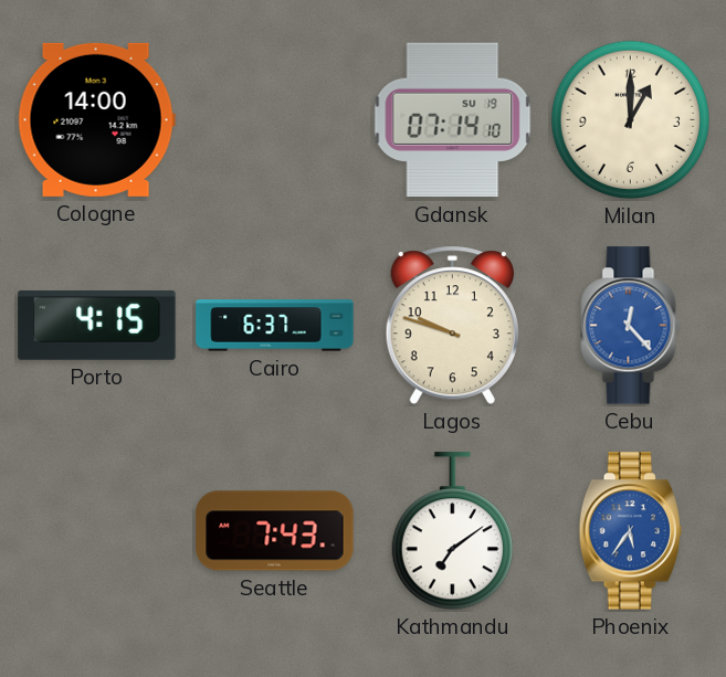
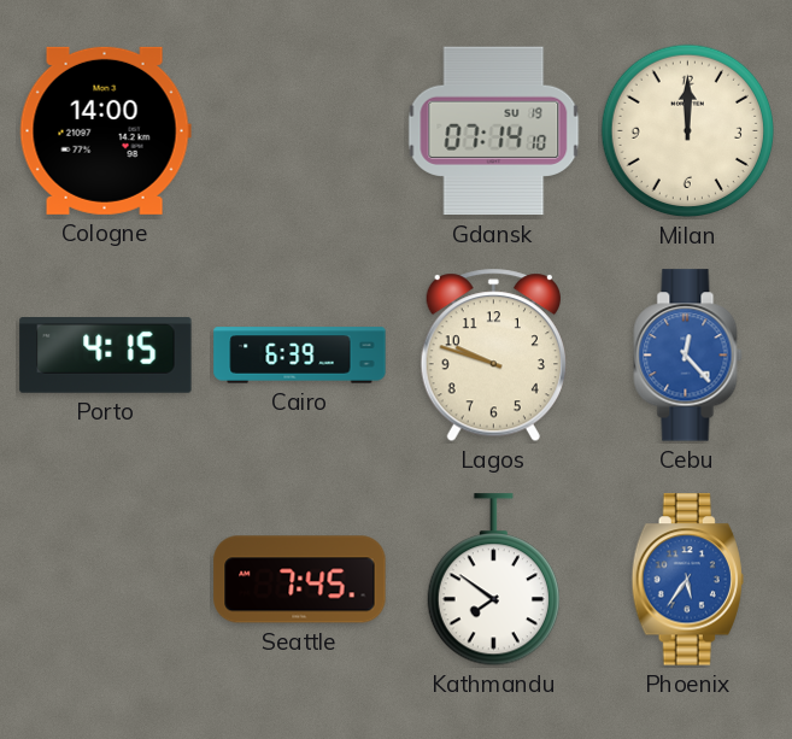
Milan: 1:00 -> 12:00
Cairo: 6:37 -> 6:39
Seattle: 7:43 -> 7:45
Kathmandu: 7:09 -> 7:51
